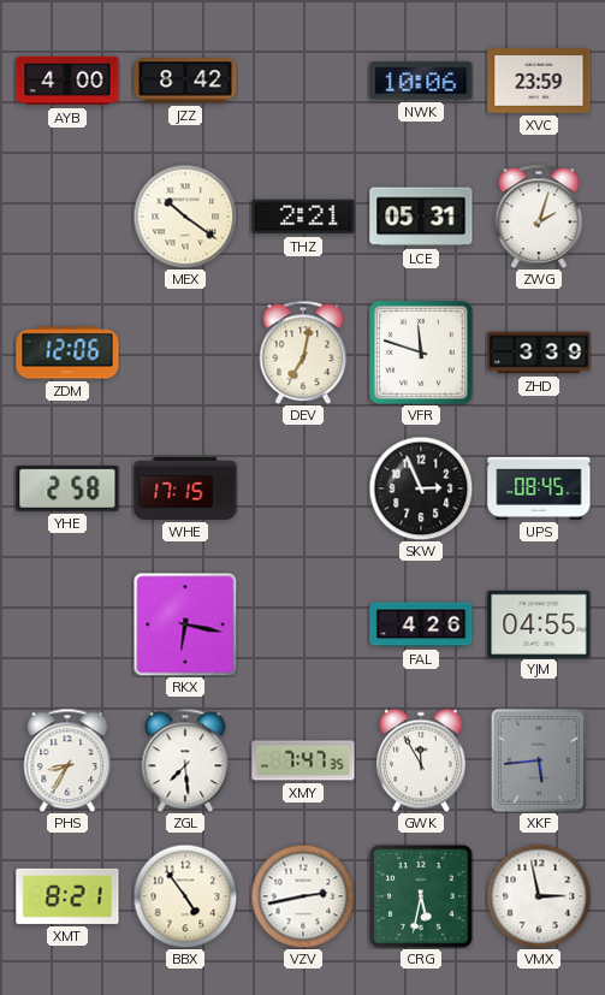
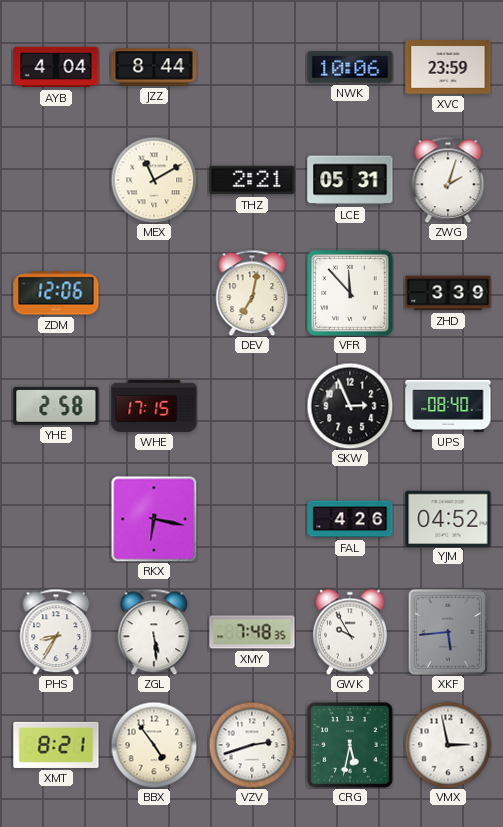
AYB: 4:00 -> 4:04
JZZ: 8:42 -> 8:44
MEX: 10:21 -> 11:10
VFR: 11:48 -> 11:53
UPS: 08:45 -> 08:40
YJM: 04:55 -> 04:52
ZGL: 7:29 -> 5:29
XMY: 7:47 -> 7:48
GWK: 11:55 -> 9:55
VZV: 2:43 -> 2:42
